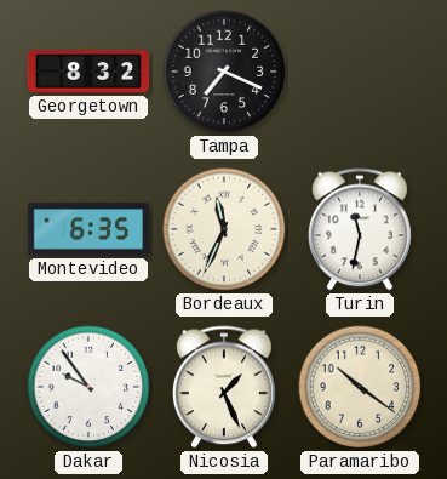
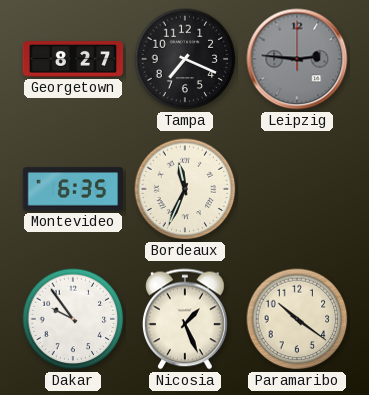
Georgetown: 8:32 -> 8:27
Leipzig: none -> 2:46
Turin: 11:32 -> none
